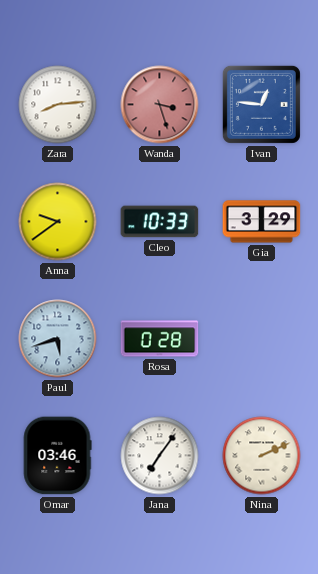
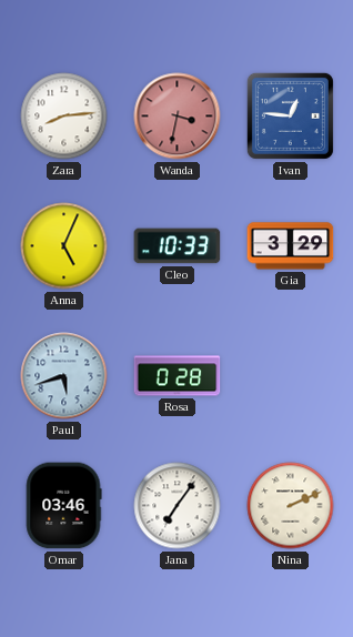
Wanda: 3:27 -> 3:32
Anna: 9:39 -> 5:04
